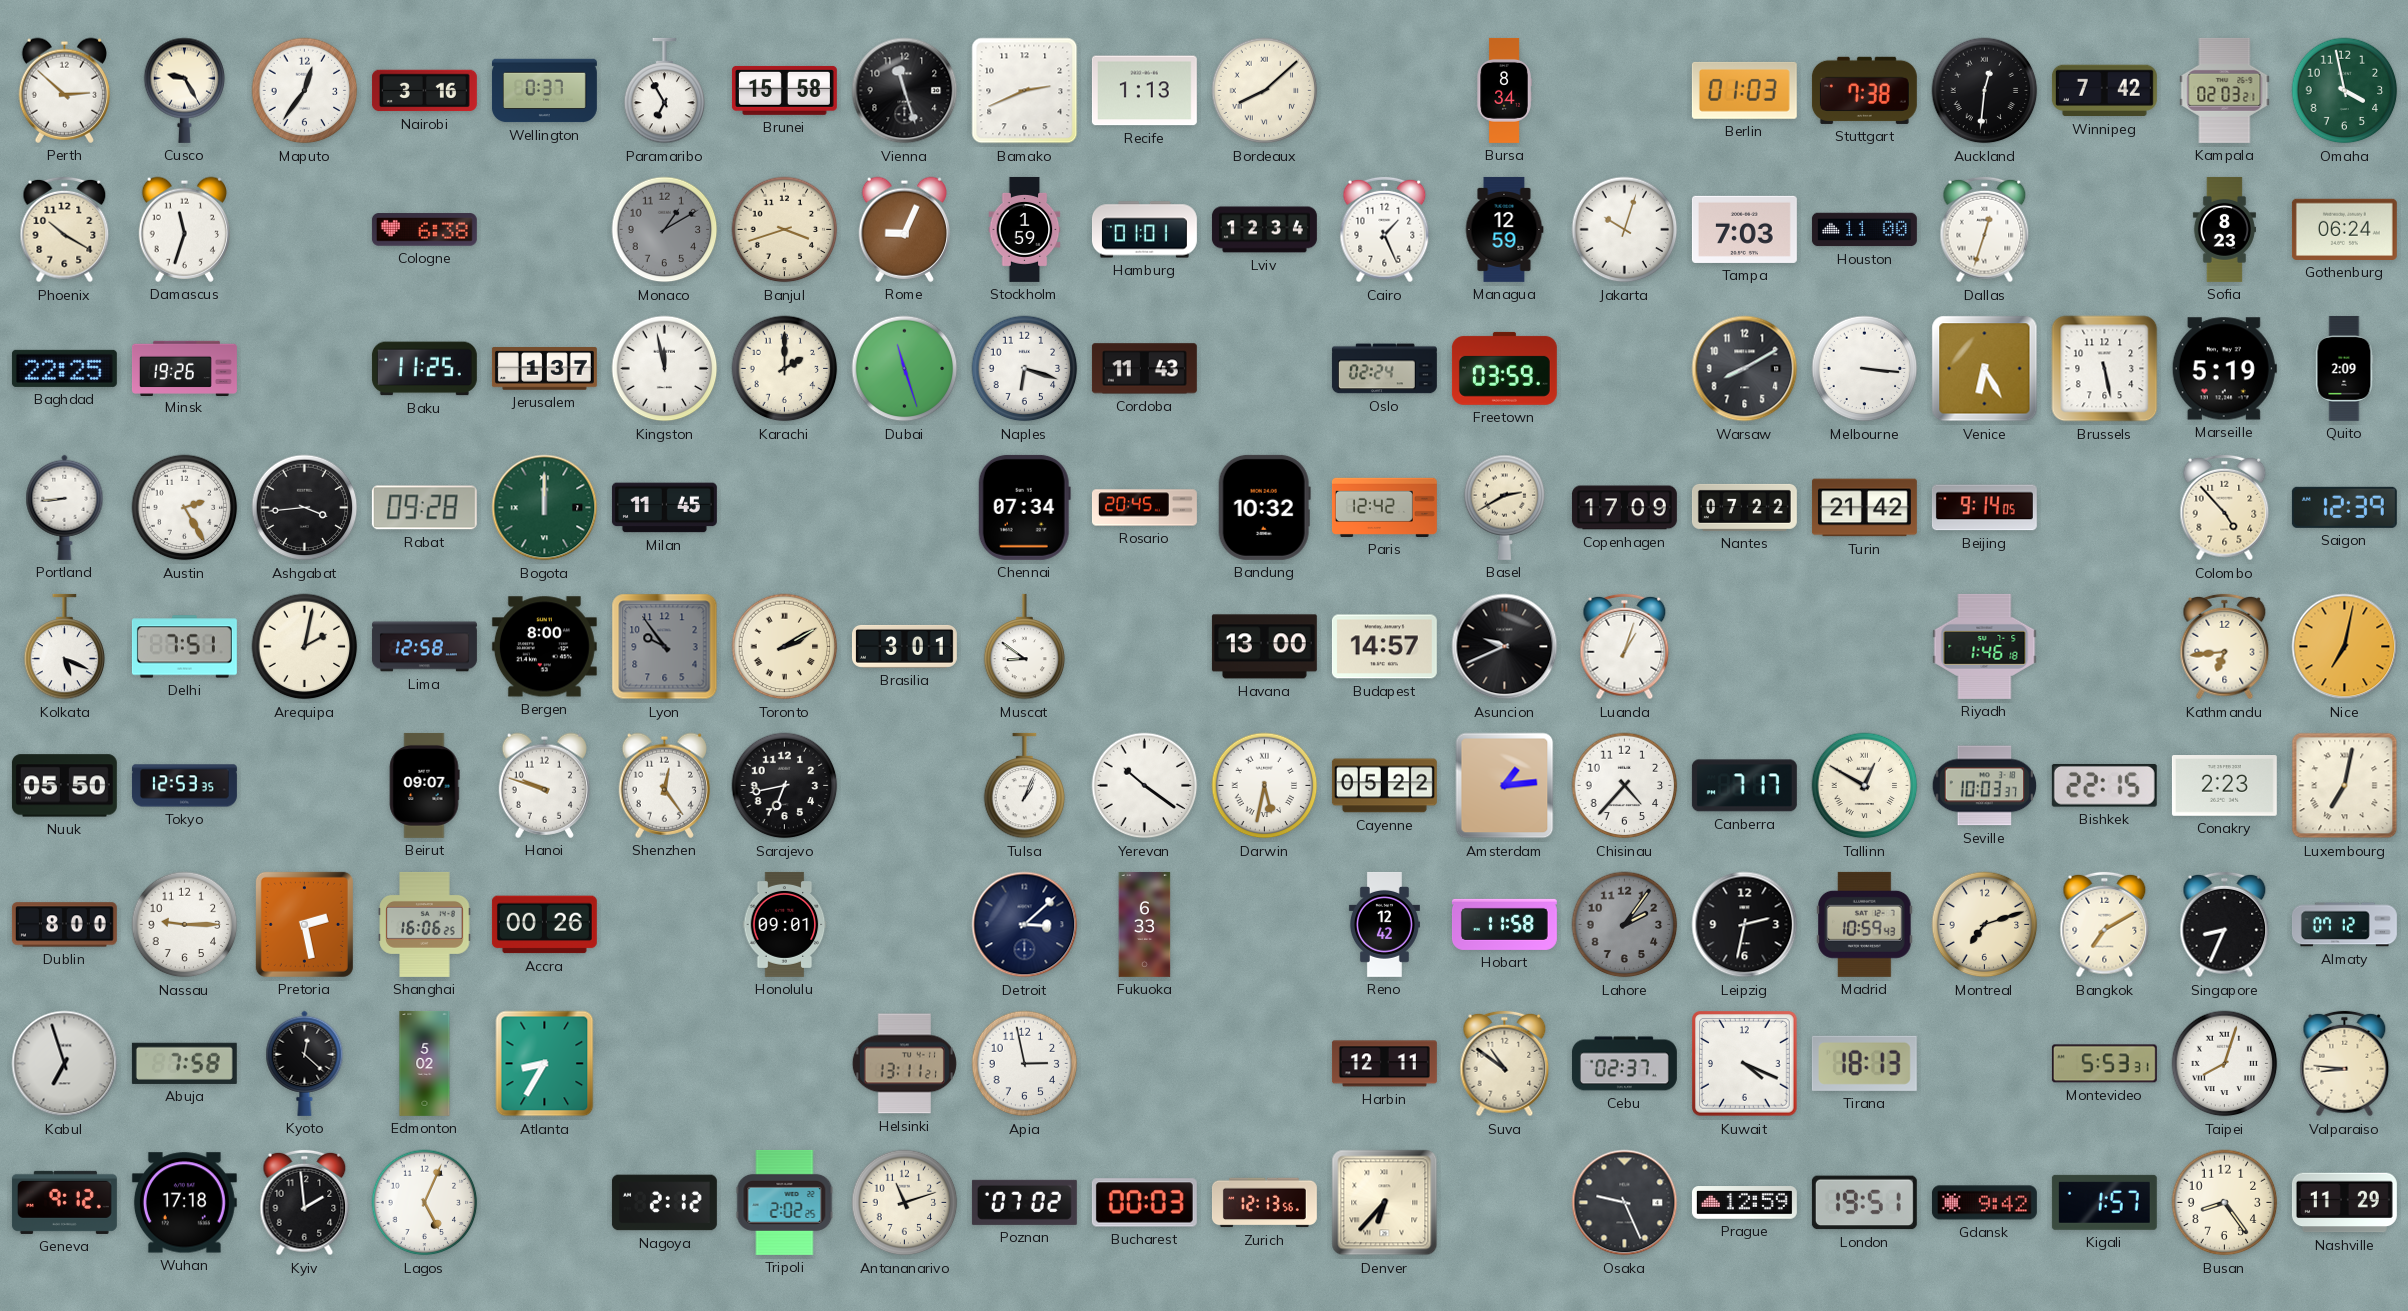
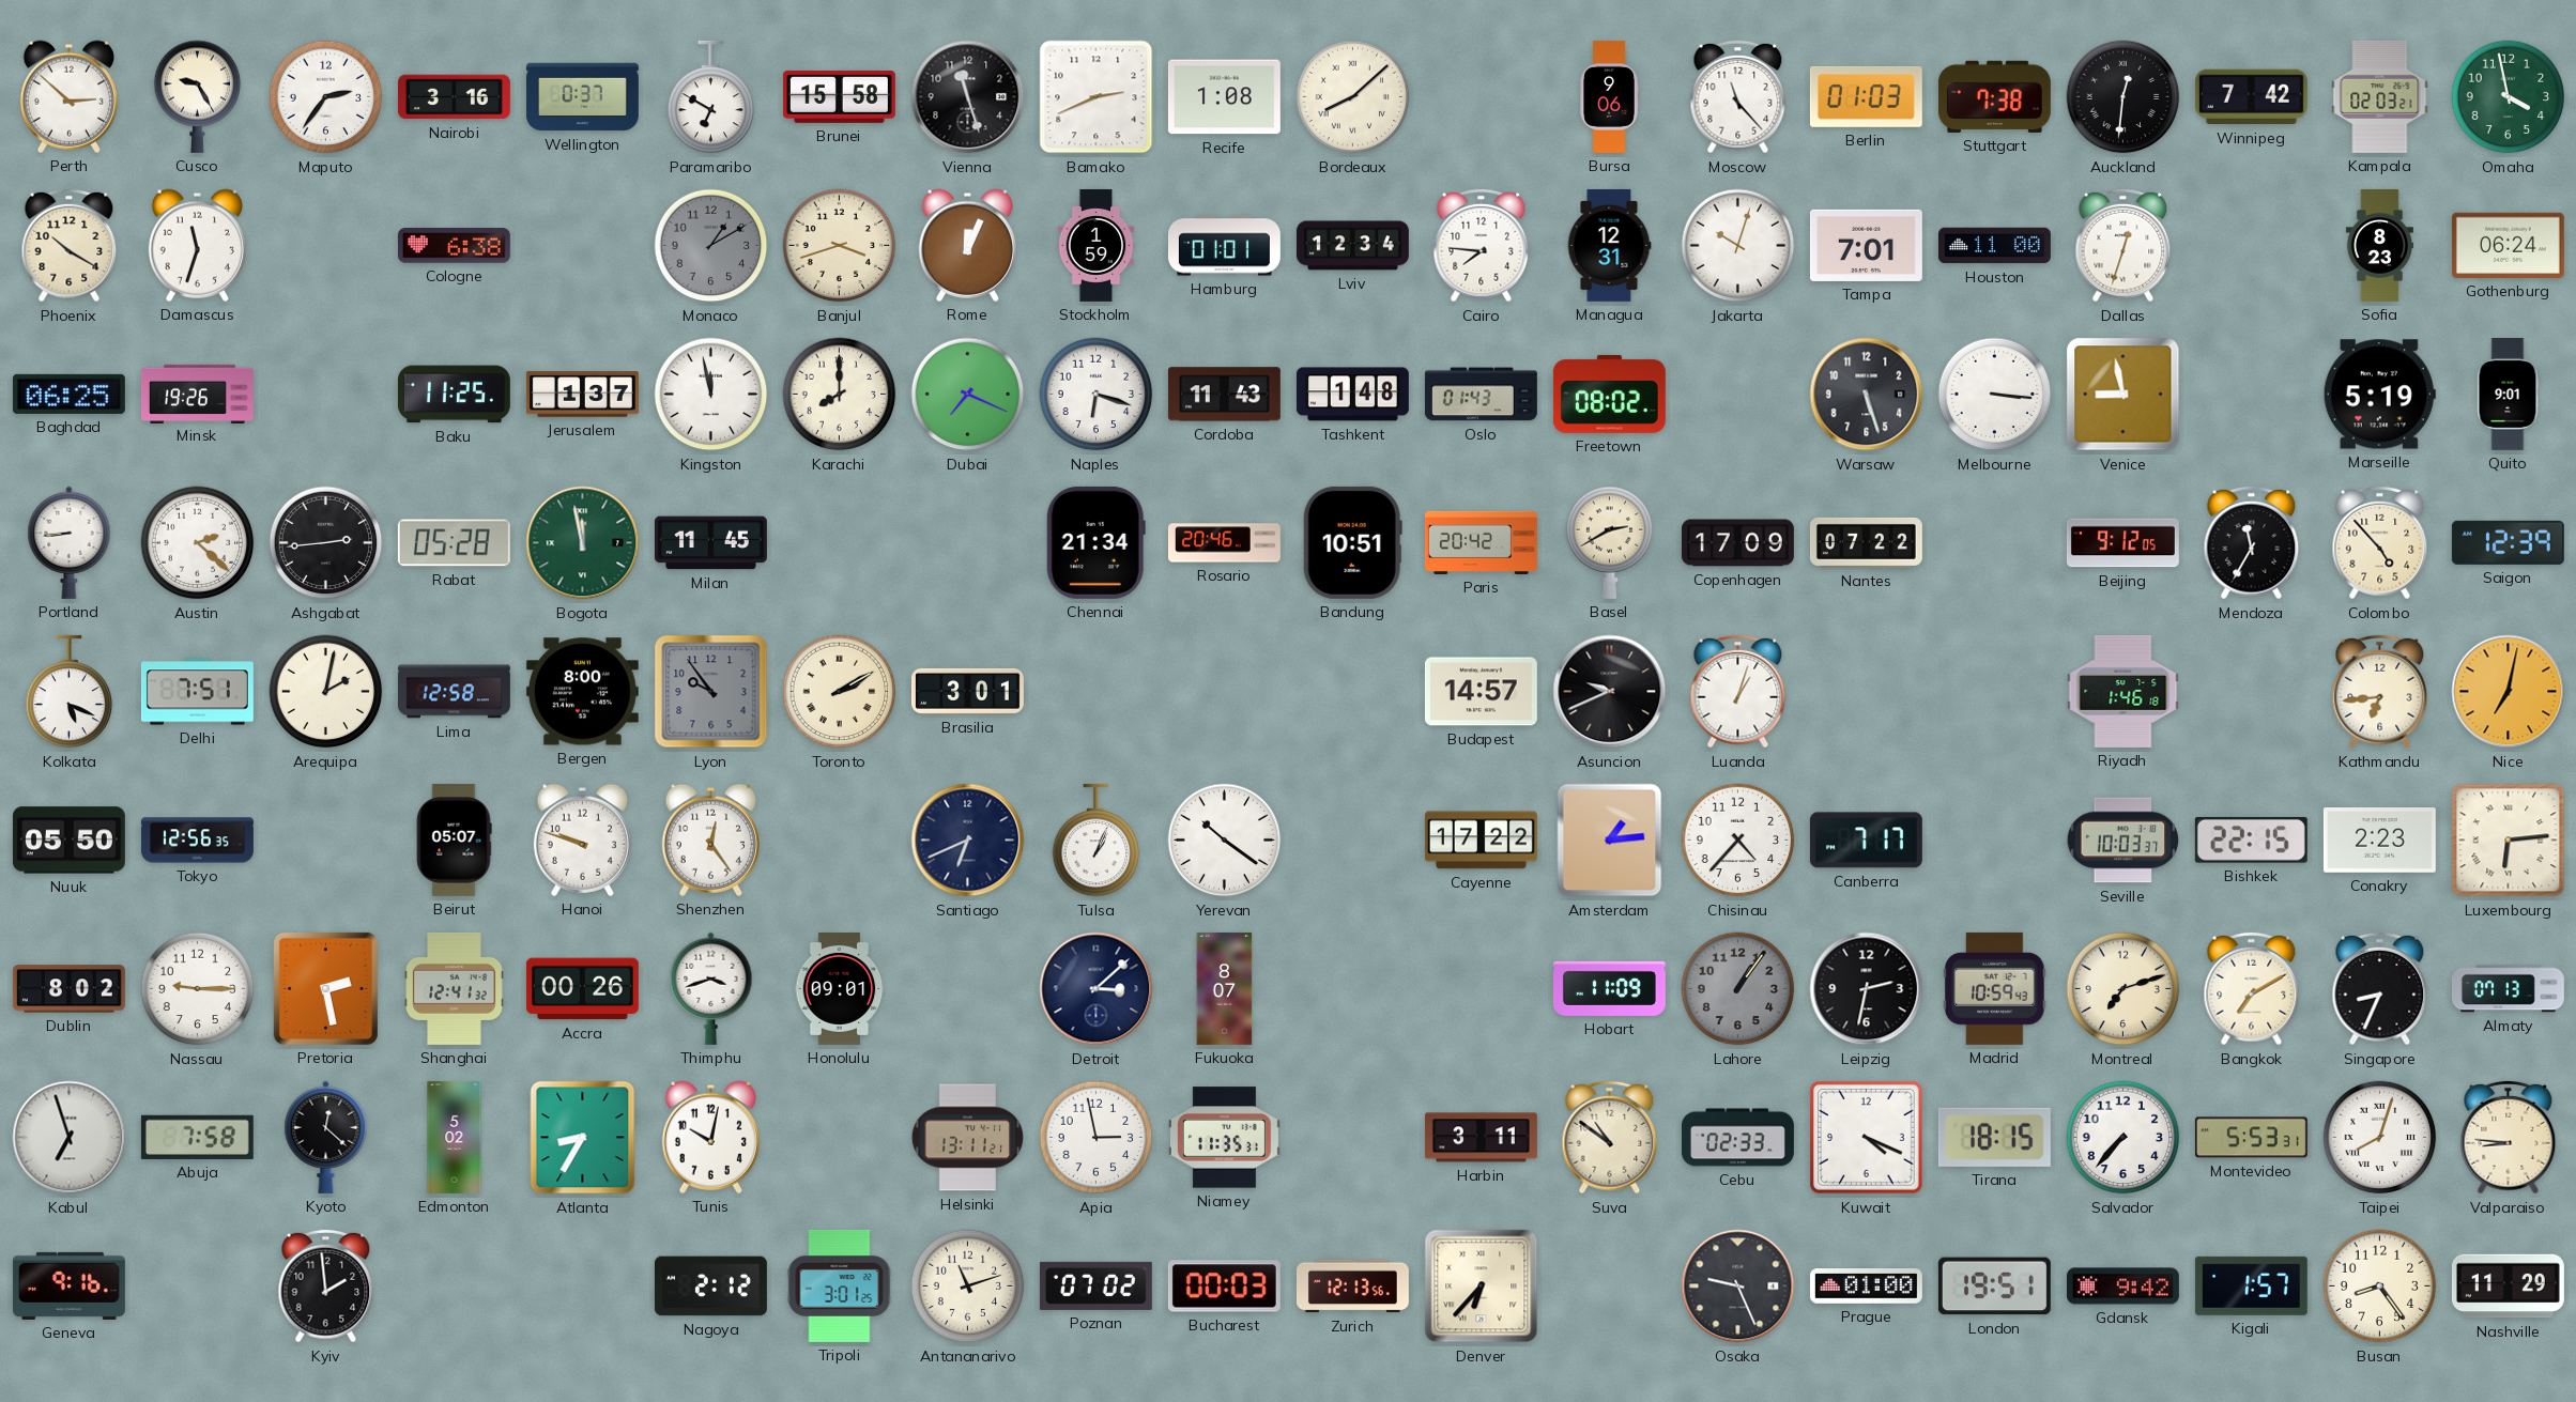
Maputo: 12:36 -> 2:36
Paramaribo: 6:55 -> 6:50
Recife: 1:13 -> 1:08
Bursa: 8:34 -> 9:06
Moscow: none -> 11:23
Rome: 9:04 -> 12:04
Cairo: 1:26 -> 7:46
Managua: 12:59 -> 12:31
Tampa: 7:03 -> 7:01
Baghdad: 22:25 -> 06:25
Karachi: 2:00 -> 8:00
Dubai: 11:27 -> 7:19
Tashkent: none -> 1:48
Oslo: 02:24 -> 01:43
Freetown: 03:59 -> 08:02
Warsaw: 8:10 -> 5:27
Venice: 6:25 -> 8:58
Brussels: 5:28 -> none
Quito: 2:09 -> 9:01
Austin: 2:25 -> 2:22
Ashgabat: 3:44 -> 2:44
Rabat: 09:28 -> 05:28
Bogota: 12:00 -> 11:58
Chennai: 07:34 -> 21:34
Rosario: 20:45 -> 20:46
Bandung: 10:32 -> 10:51
Paris: 12:42 -> 20:42
Turin: 21:42 -> none
Beijing: 9:14 -> 9:12
Mendoza: none -> 11:35
Muscat: 8:51 -> none
Havana: 13:00 -> none
Tokyo: 12:53 -> 12:56
Beirut: 09:07 -> 05:07
Sarajevo: 6:43 -> none
Santiago: none -> 6:41
Darwin: 5:32 -> none
Cayenne: 05:22 -> 17:22
Tallinn: 12:50 -> none
Luxembourg: 7:02 -> 6:14
Dublin: 8:00 -> 8:02
Shanghai: 16:06 -> 12:41
Thimphu: none -> 3:42
Fukuoka: 6:33 -> 8:07
Reno: 12:42 -> none
Hobart: 11:58 -> 11:09
Lahore: 2:06 -> 1:06
Almaty: 07:12 -> 07:13
Tunis: none -> 10:02
Niamey: none -> 11:35
Harbin: 12:11 -> 3:11
Cebu: 02:37 -> 02:33
Tirana: 18:13 -> 18:15
Salvador: none -> 7:37
Geneva: 9:12 -> 9:16
Wuhan: 17:18 -> none
Lagos: 5:04 -> none
Tripoli: 2:02 -> 3:01
Prague: 12:59 -> 01:00
